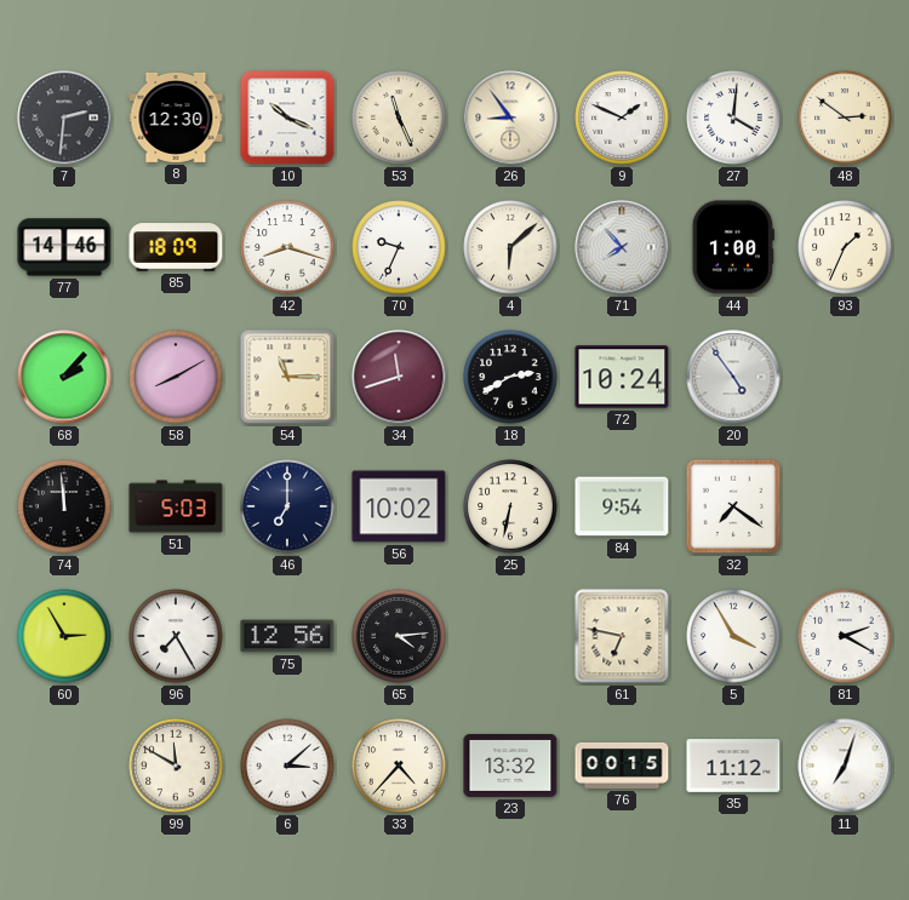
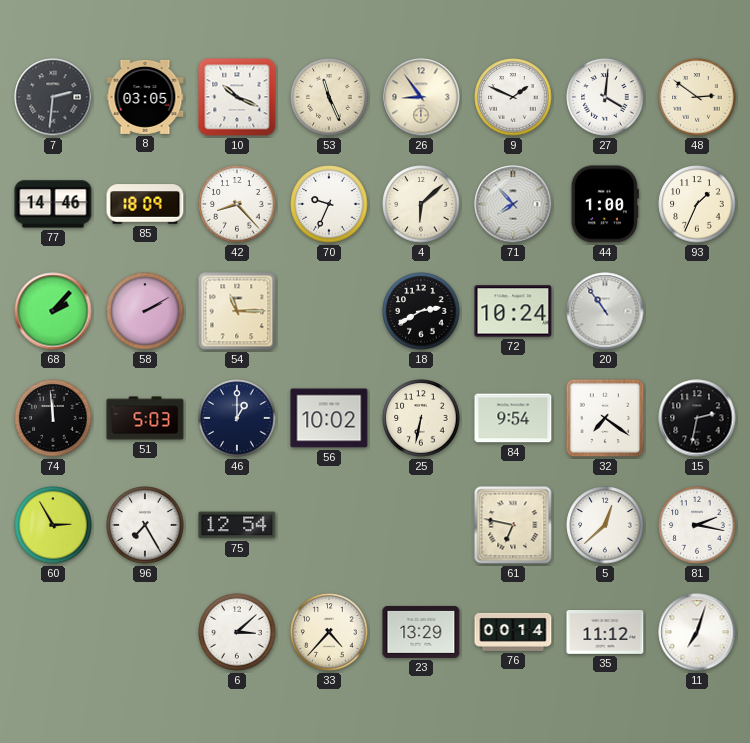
8: 12:30 -> 03:05
42: 8:18 -> 8:23
58: 8:10 -> 2:10
34: 11:42 -> none
20: 4:54 -> 10:54
46: 7:00 -> 1:00
15: none -> 2:32
75: 12:56 -> 12:54
65: 4:14 -> none
5: 3:55 -> 12:38
81: 2:20 -> 2:17
99: 11:50 -> none
23: 13:32 -> 13:29
76: 00:15 -> 00:14
